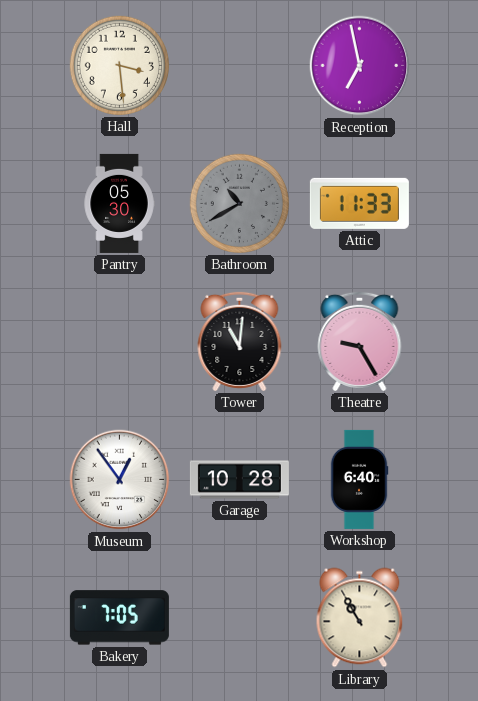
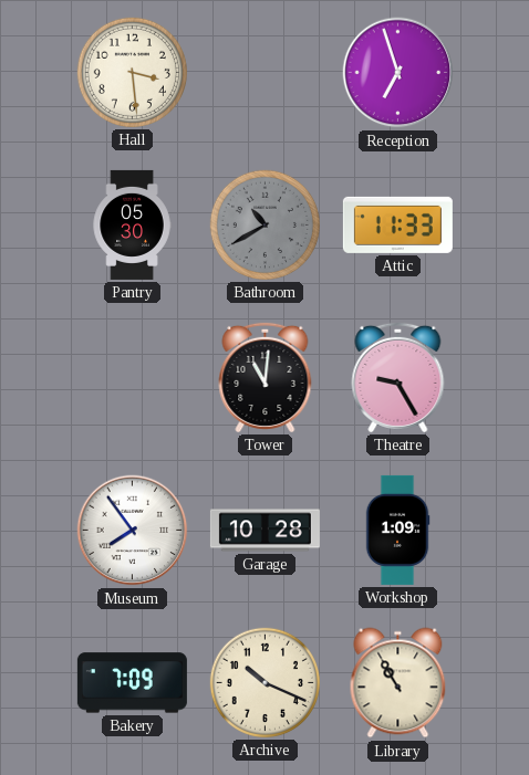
Reception: 6:58 -> 6:57
Museum: 12:54 -> 7:54
Workshop: 6:40 -> 1:09
Bakery: 7:05 -> 7:09
Archive: none -> 10:19
